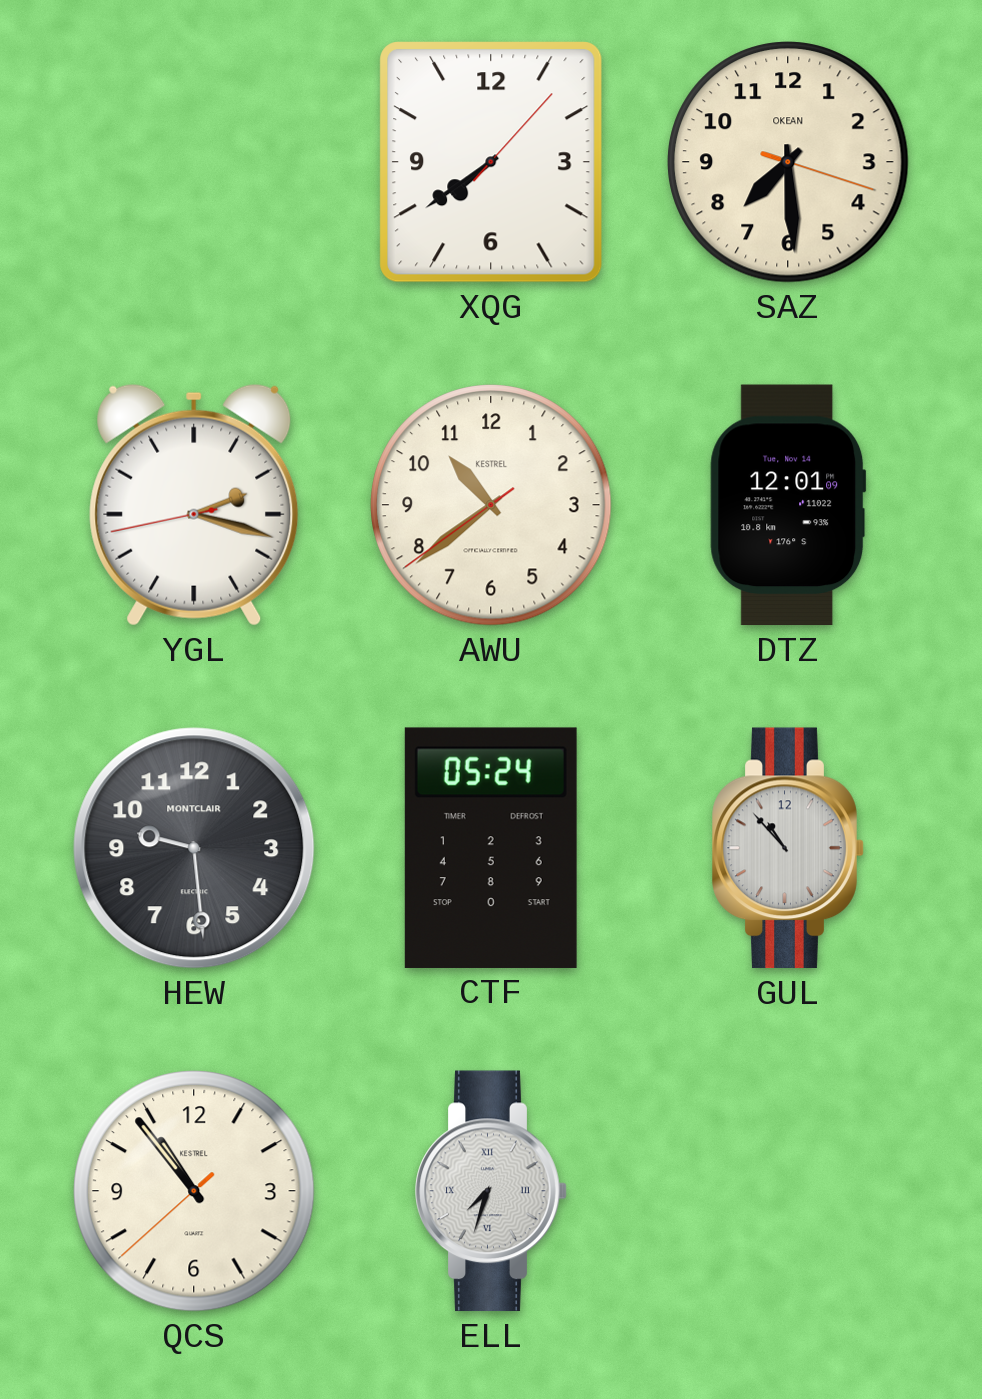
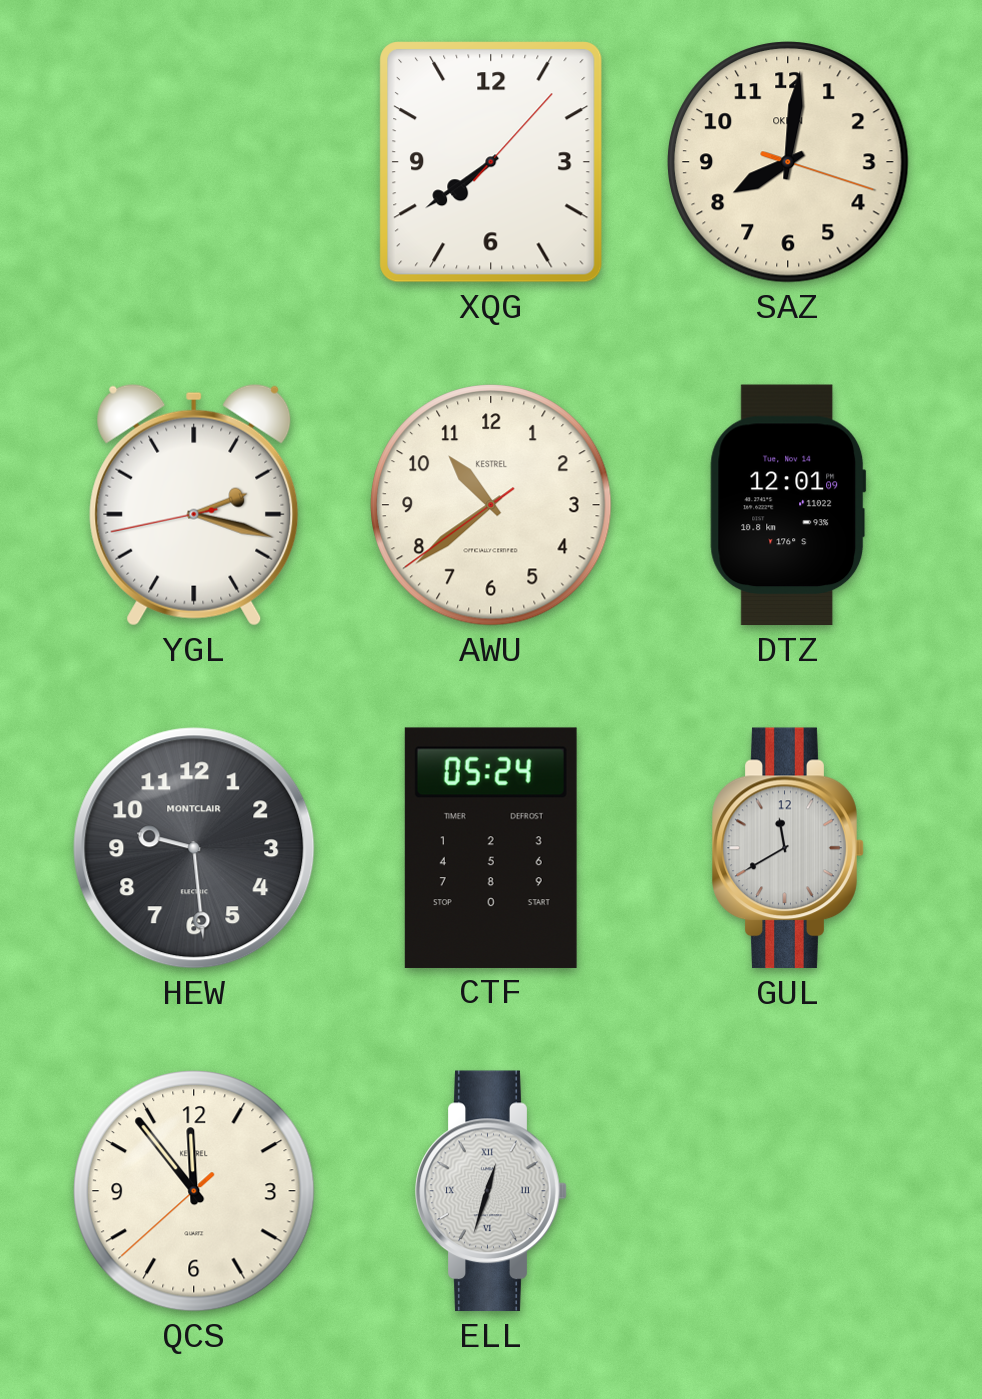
SAZ: 7:29 -> 8:01
GUL: 10:53 -> 11:40
QCS: 10:53 -> 11:53
ELL: 7:33 -> 12:33
